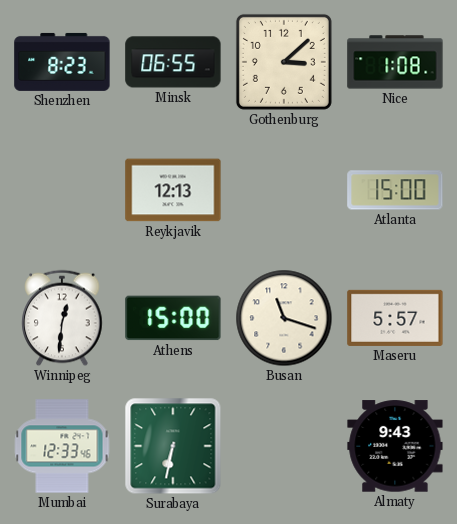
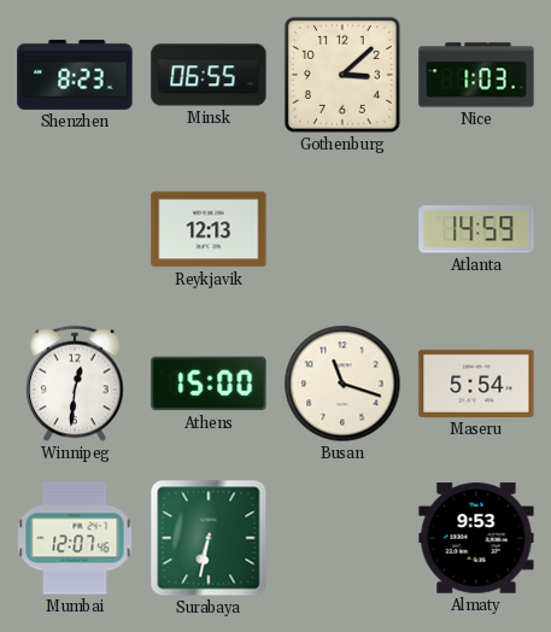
Nice: 1:08 -> 1:03
Atlanta: 15:00 -> 14:59
Maseru: 5:57 -> 5:54
Mumbai: 12:33 -> 12:07
Almaty: 9:43 -> 9:53
